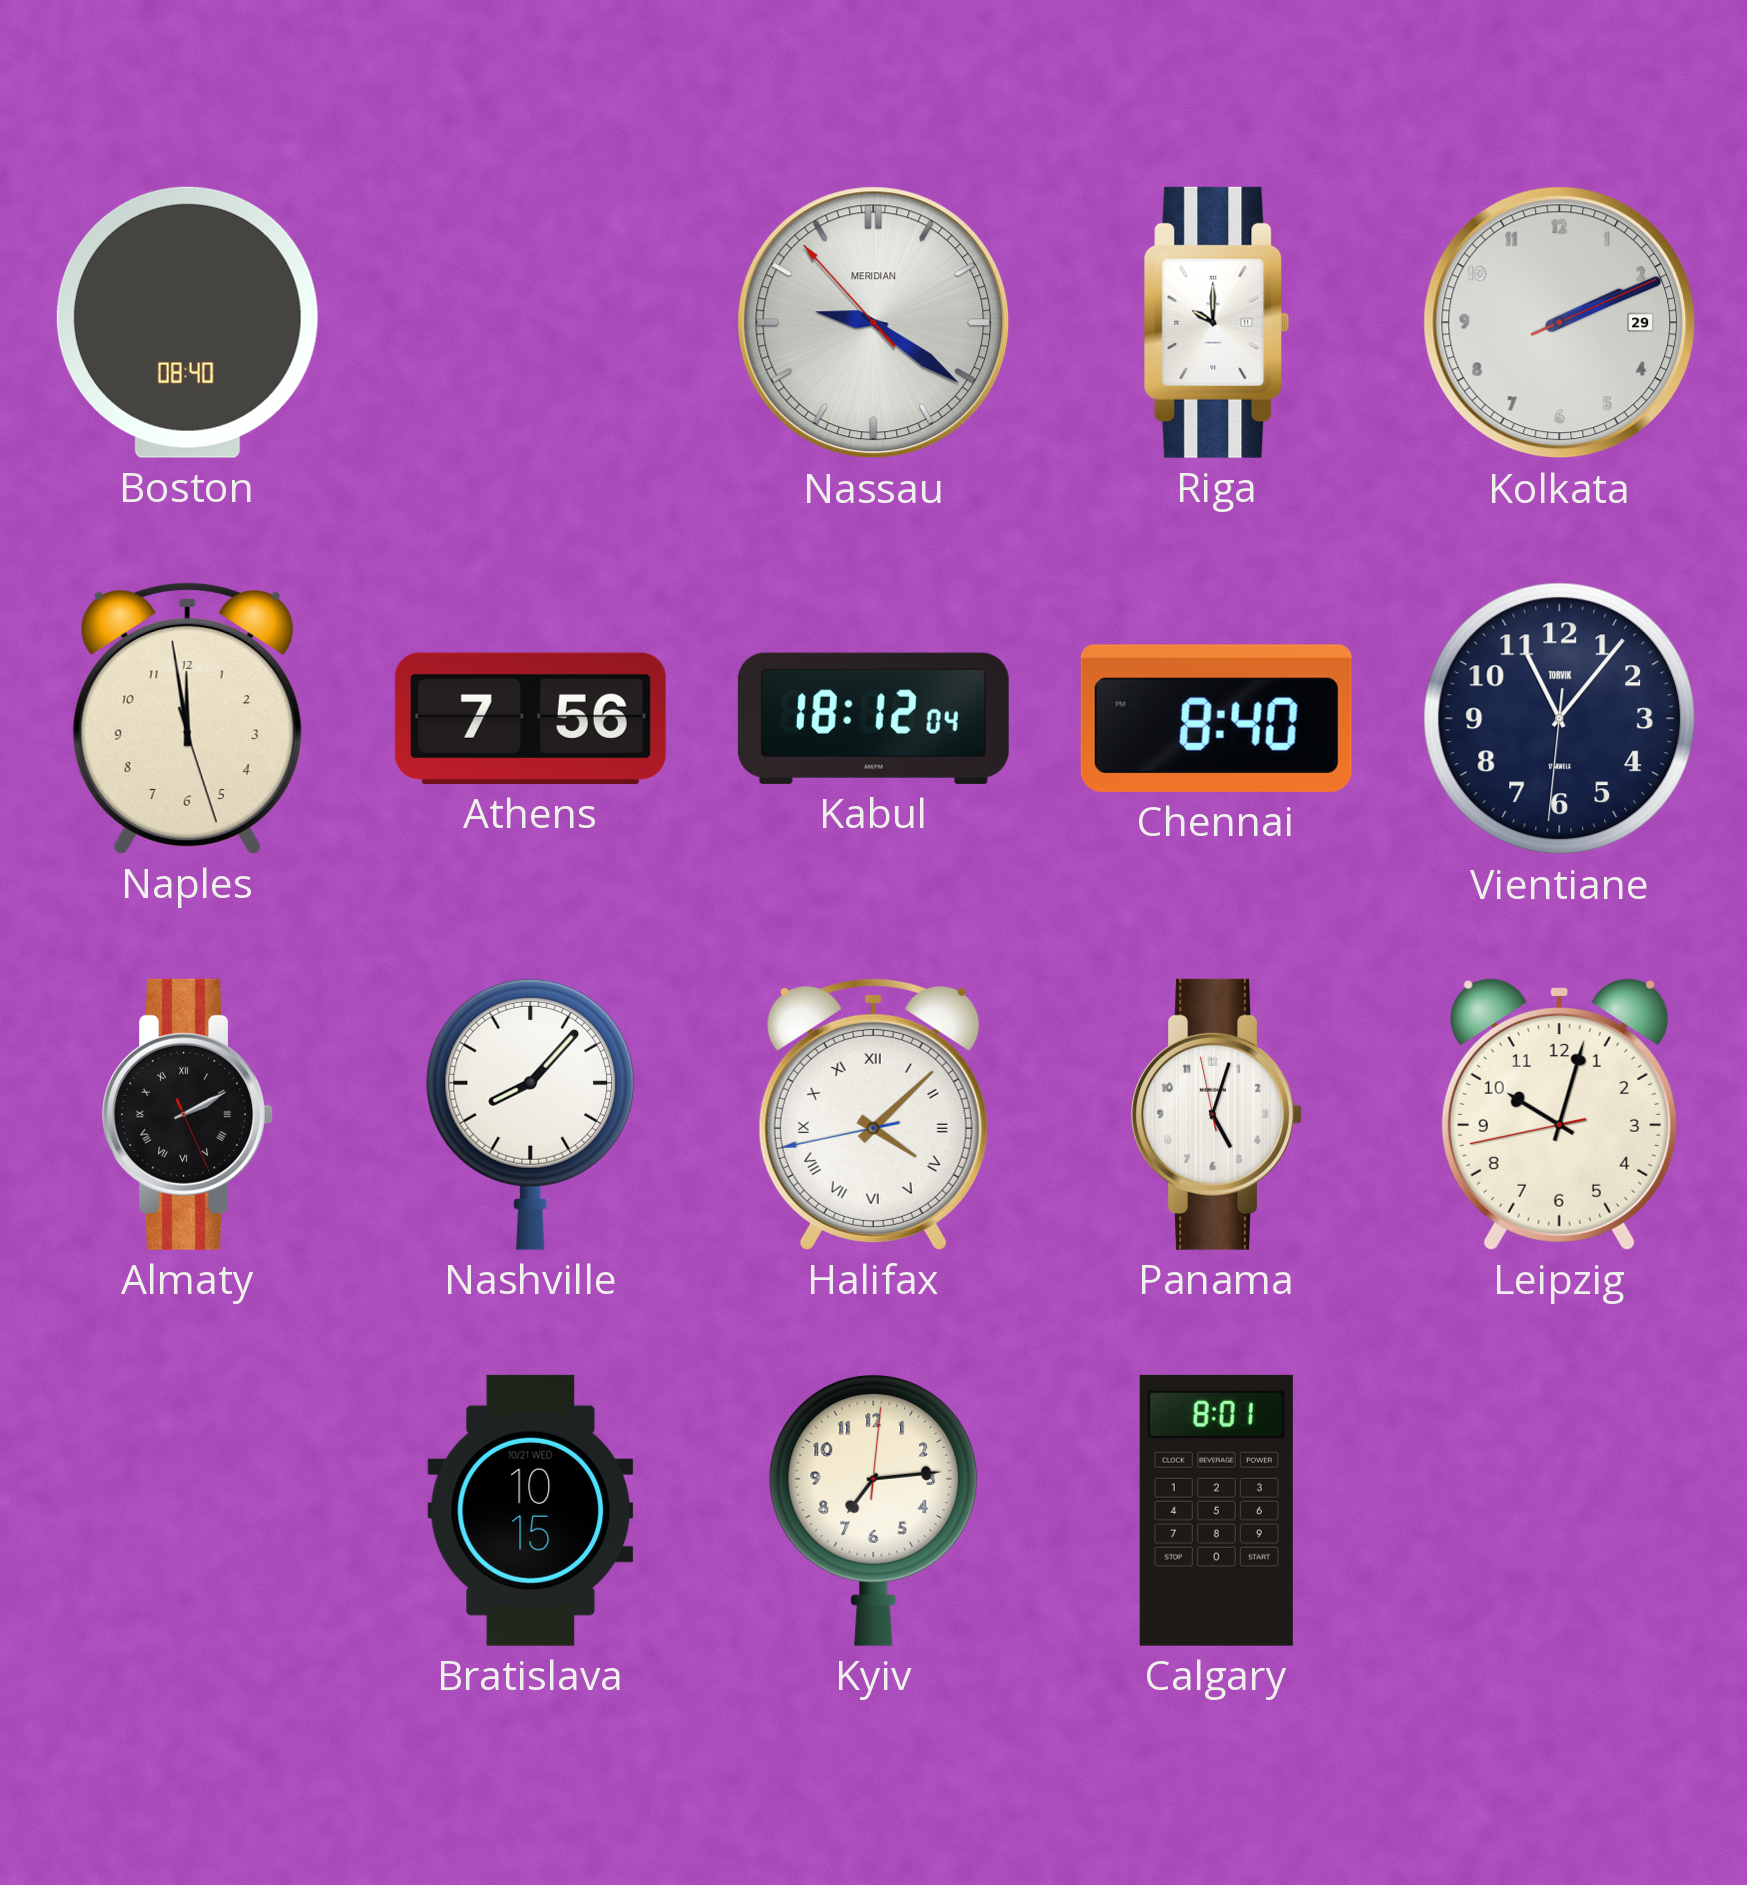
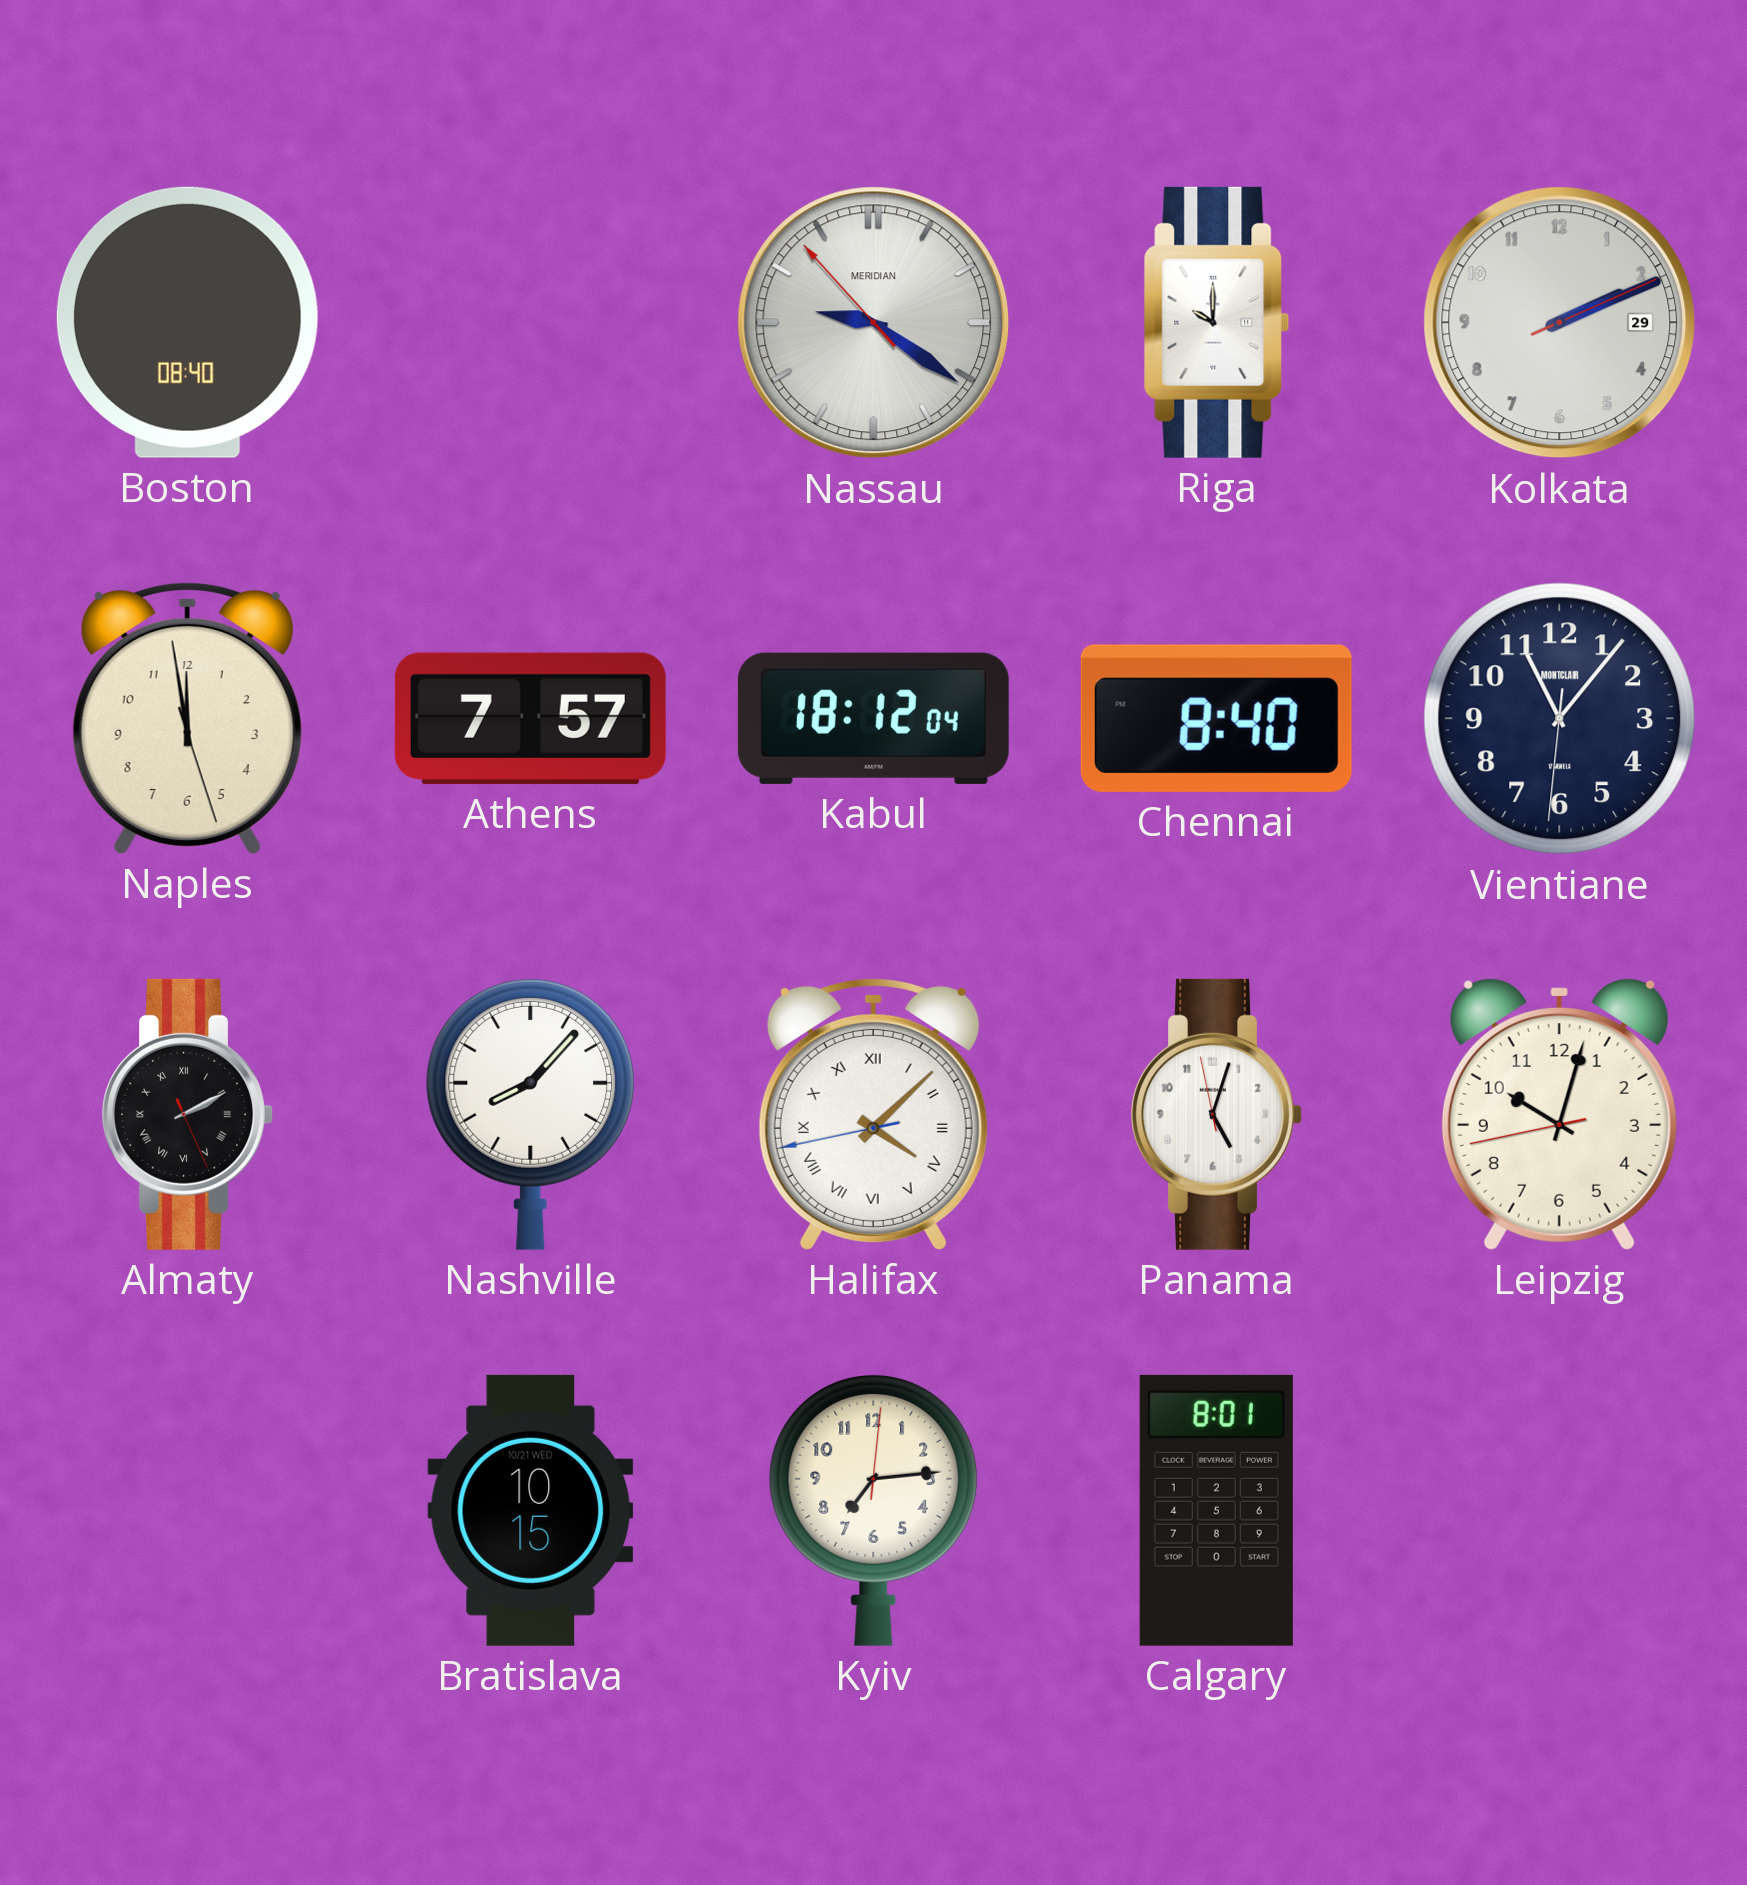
Athens: 7:56 -> 7:57
Vientiane brand: TORVIK -> MONTCLAIR
